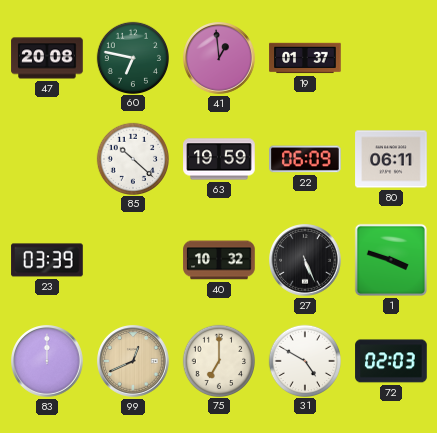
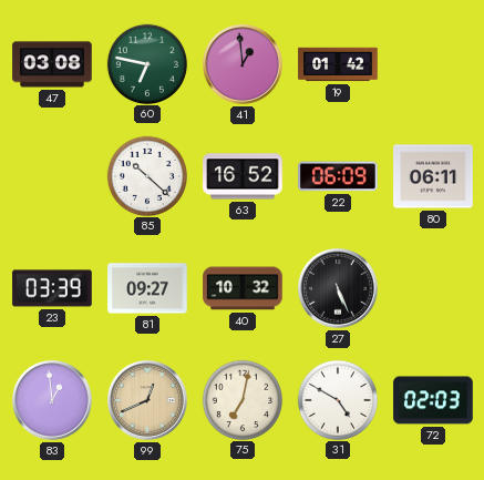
47: 20:08 -> 03:08
19: 01:37 -> 01:42
63: 19:59 -> 16:52
81: none -> 09:27
1: 3:48 -> none
83: 12:00 -> 12:59
75: 7:00 -> 7:02
